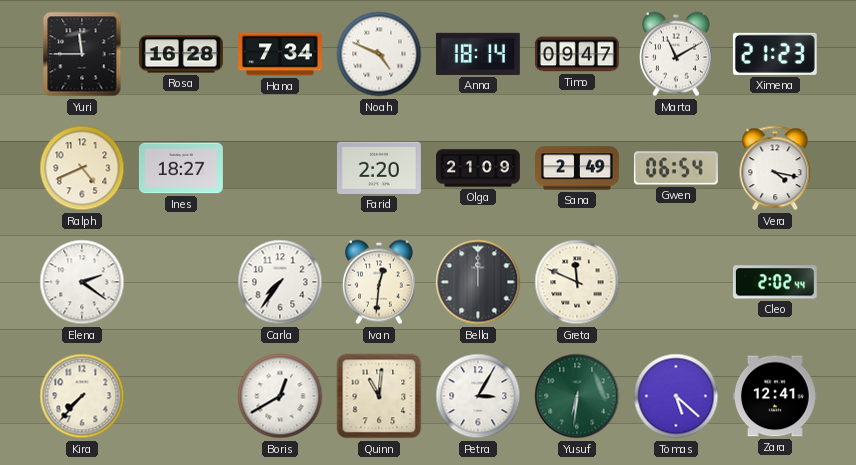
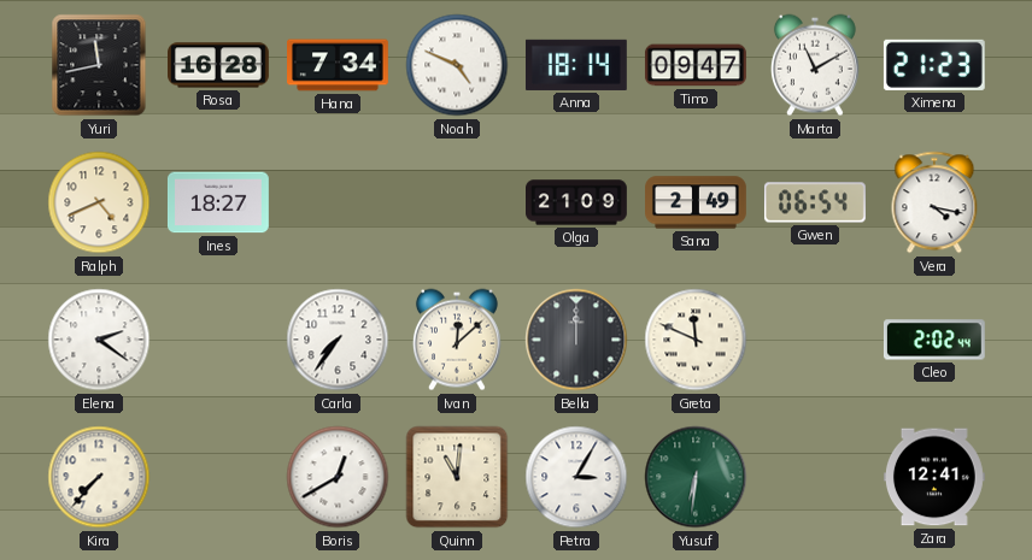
Yuri: 11:45 -> 11:43
Farid: 2:20 -> none
Ivan: 12:31 -> 12:08
Tomas: 5:22 -> none
